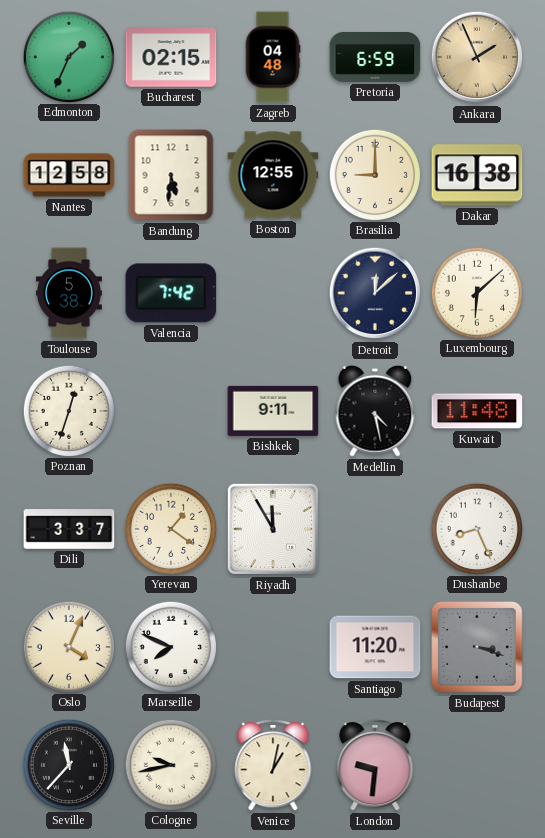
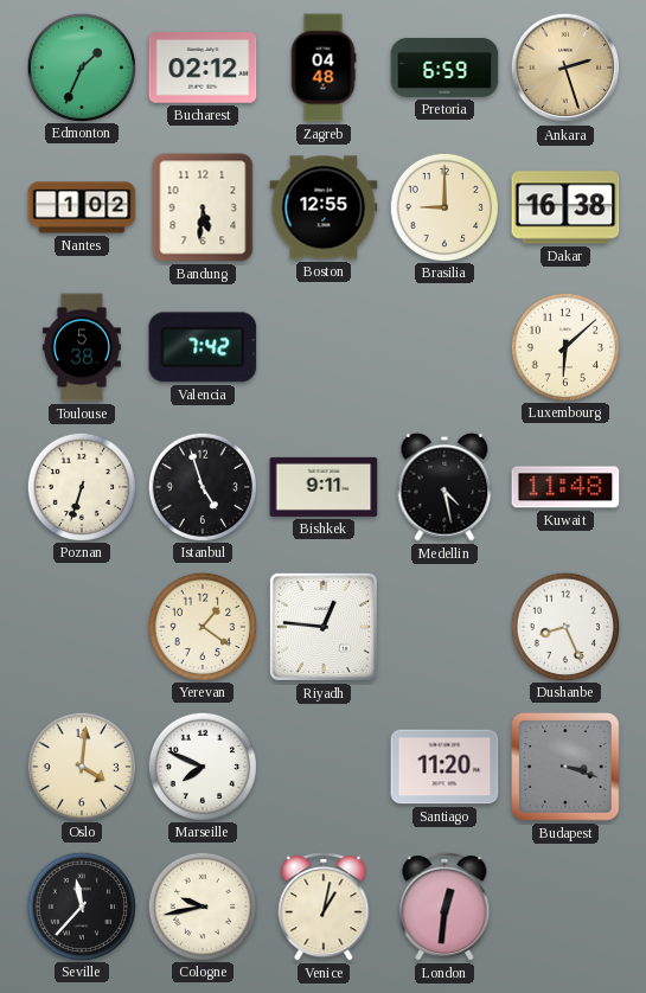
Bucharest: 02:15 -> 02:12
Ankara: 1:56 -> 2:27
Nantes: 12:58 -> 1:02
Detroit: 12:08 -> none
Poznan: 12:33 -> 6:33
Istanbul: none -> 4:57
Dili: 3:37 -> none
Riyadh: 11:55 -> 12:46
Oslo: 4:04 -> 4:01
London: 9:31 -> 12:31
